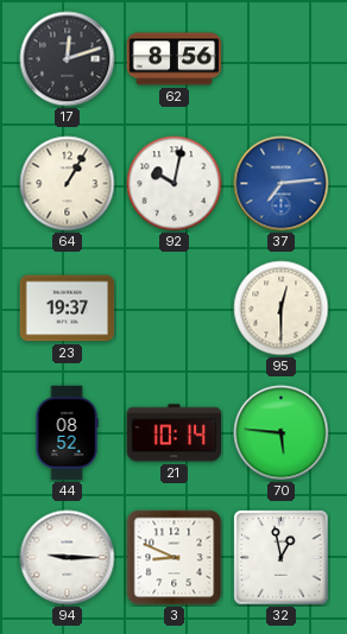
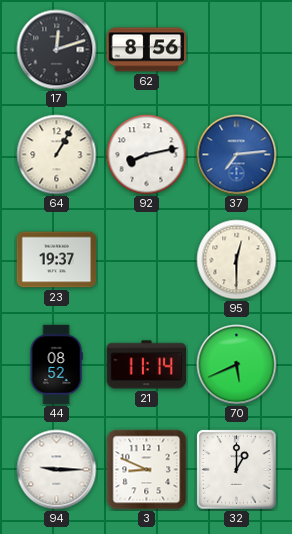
92: 10:02 -> 8:13
21: 10:14 -> 11:14
70: 5:46 -> 5:41
32: 12:58 -> 1:00
